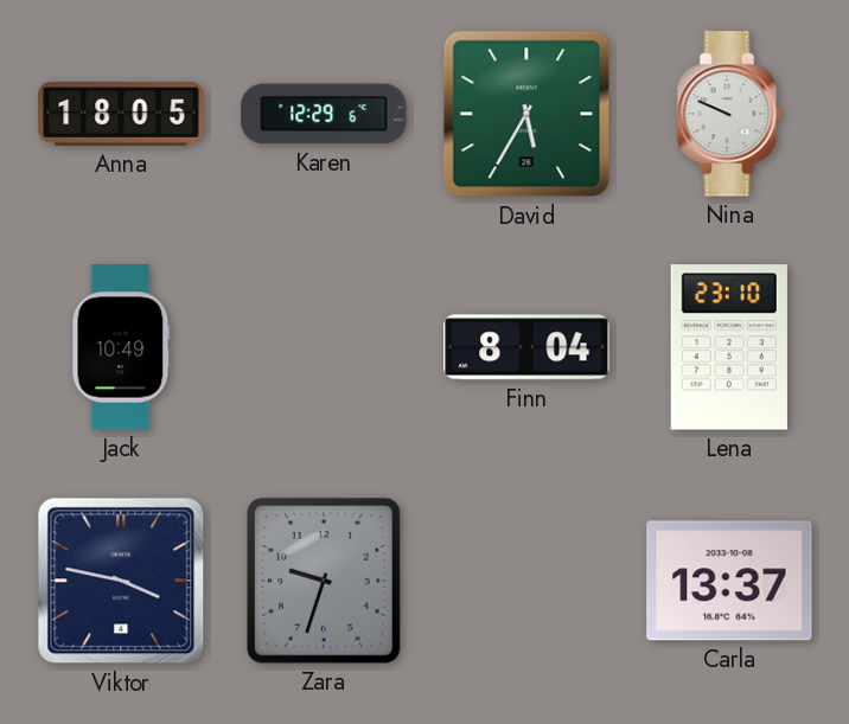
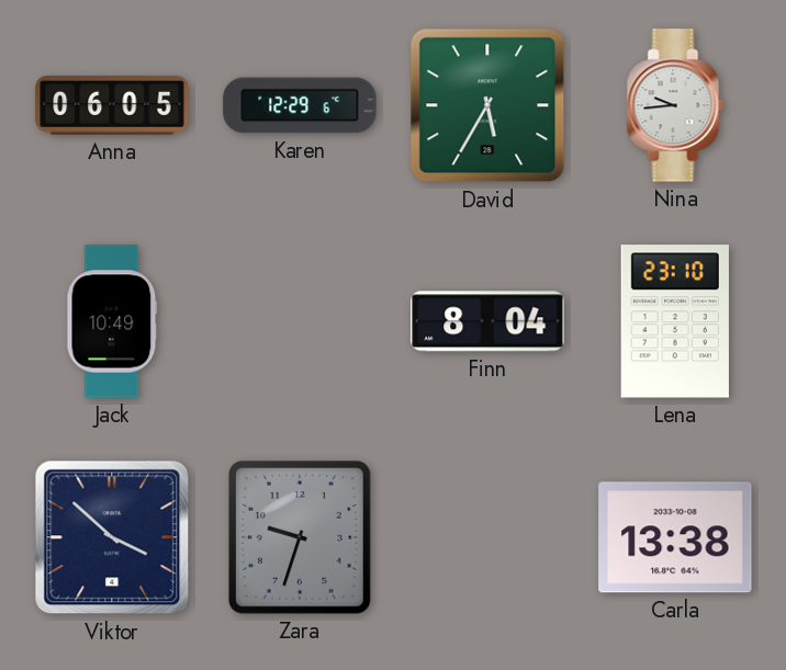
Anna: 18:05 -> 06:05
Nina: 9:49 -> 9:44
Viktor: 3:47 -> 3:52
Carla: 13:37 -> 13:38
